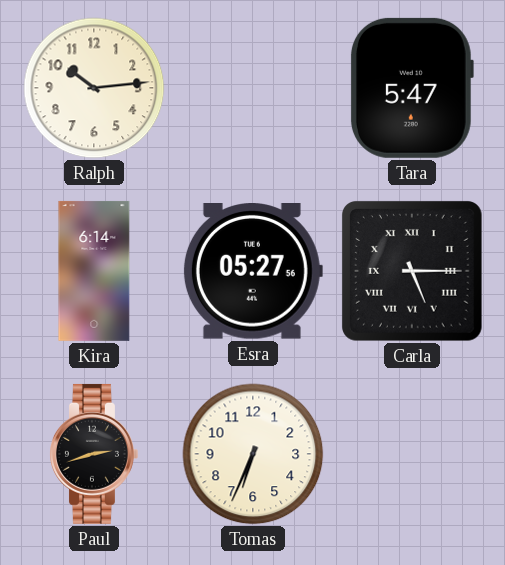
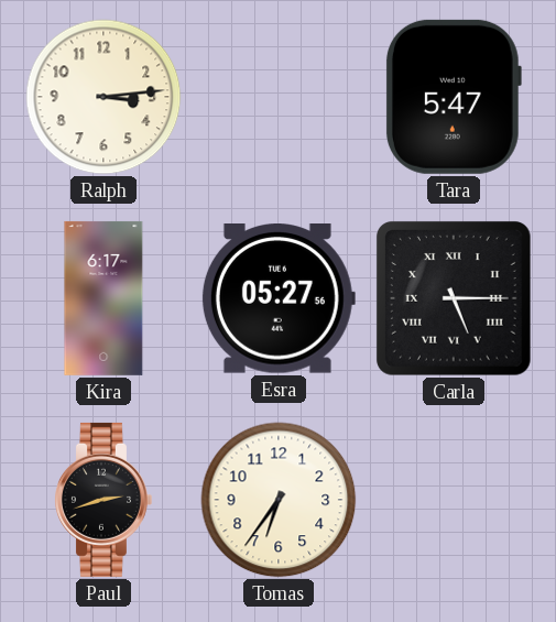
Ralph: 10:14 -> 3:14
Kira: 6:14 -> 6:17
Tomas: 6:34 -> 6:36
